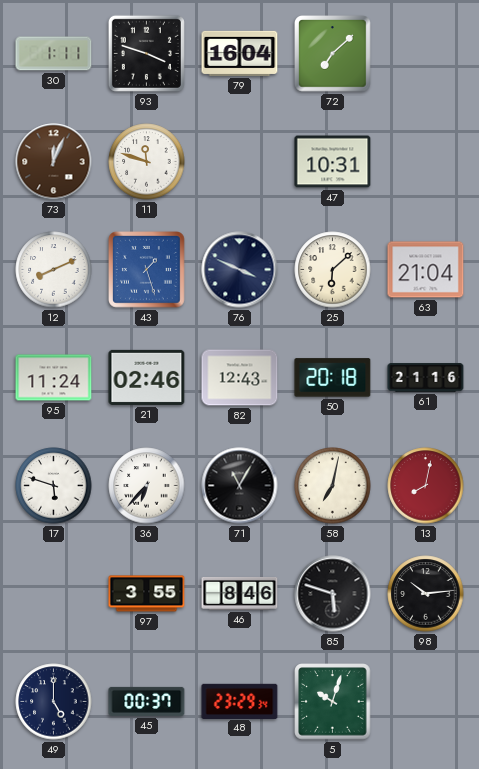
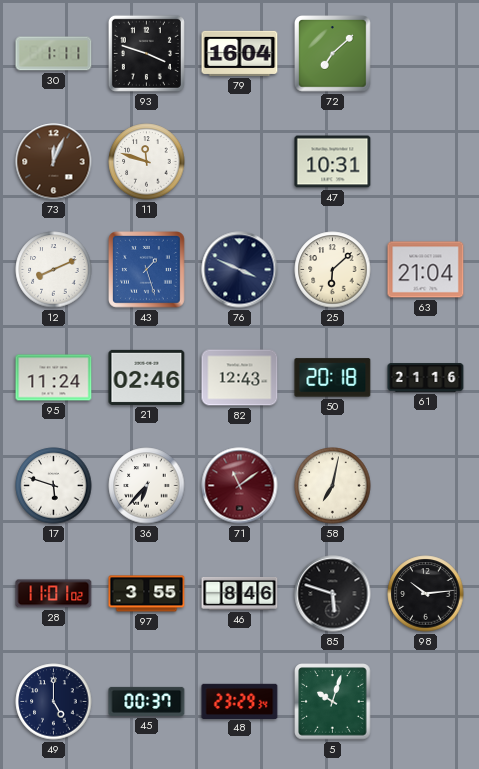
71: 11:05 -> 11:09
71 dial: black -> burgundy
13: 8:02 -> none
28: none -> 11:01
